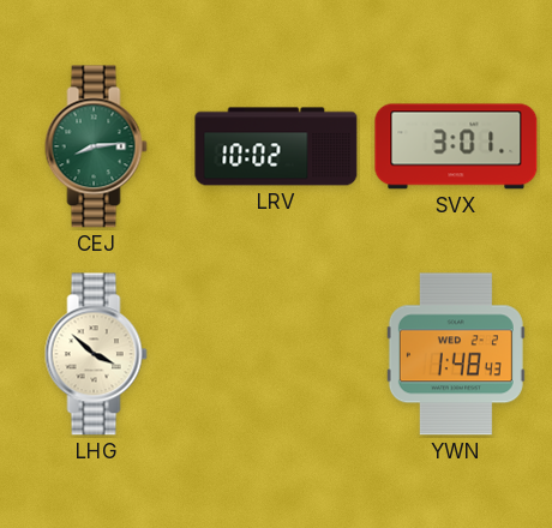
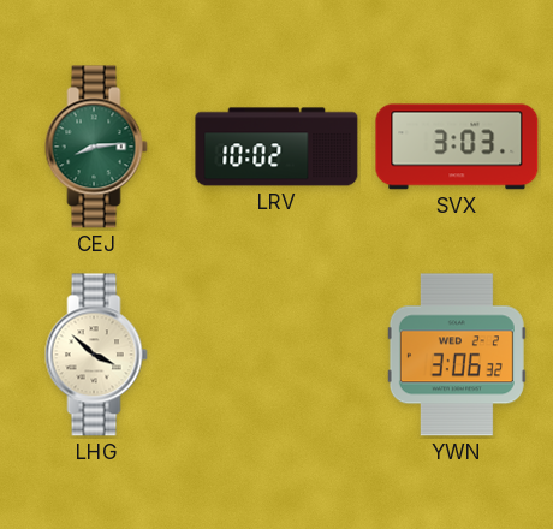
SVX: 3:01 -> 3:03
YWN: 1:48 -> 3:06
